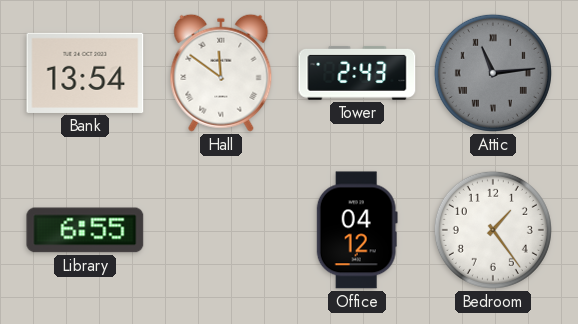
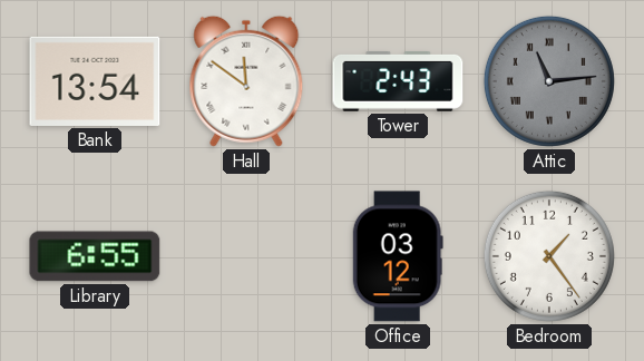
Office: 04:12 -> 03:12
